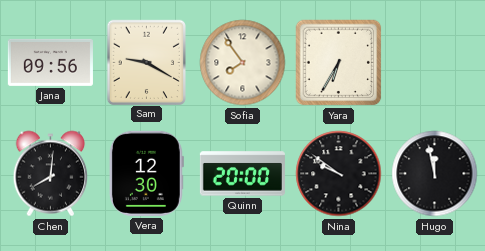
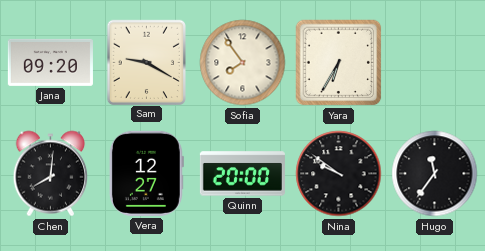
Jana: 09:56 -> 09:20
Vera: 12:30 -> 12:27
Hugo: 11:58 -> 11:36
